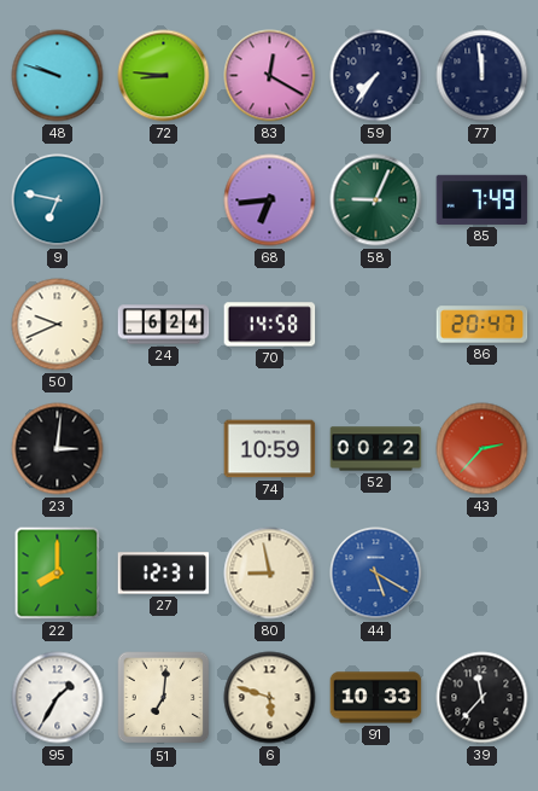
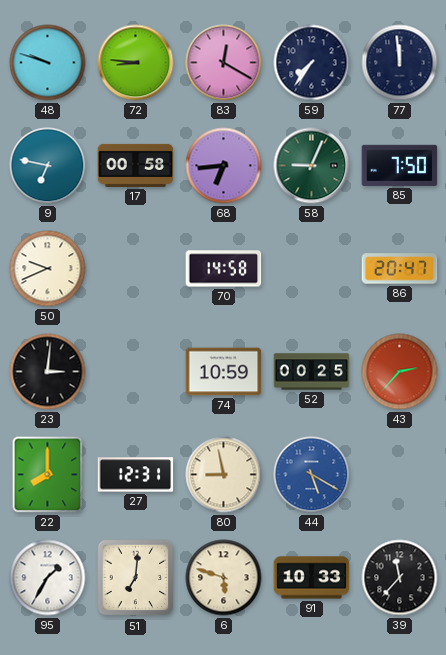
17: none -> 00:58
85: 7:49 -> 7:50
24: 6:24 -> none
52: 00:22 -> 00:25
